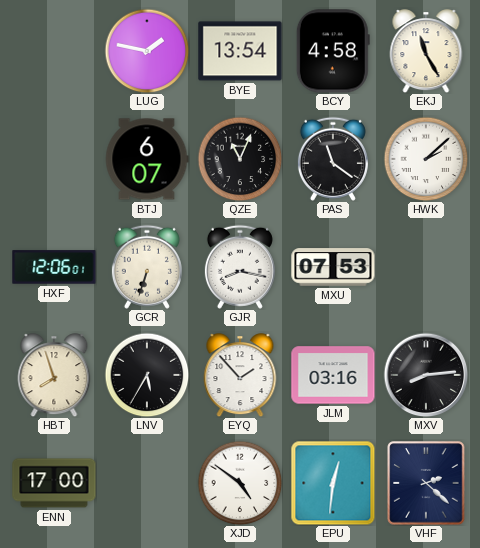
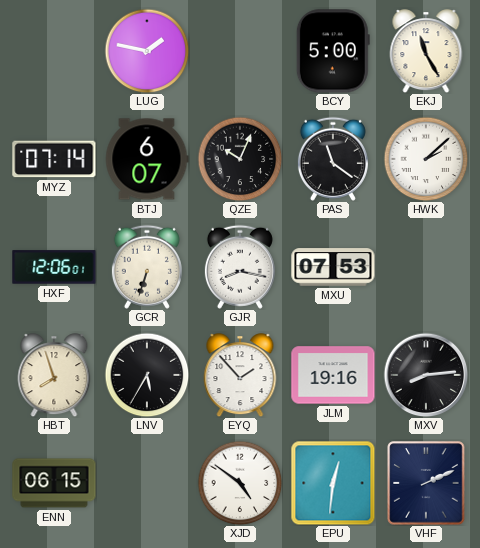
BYE: 13:54 -> none
BCY: 4:58 -> 5:00
MYZ: none -> 07:14
QZE: 11:04 -> 10:04
JLM: 03:16 -> 19:16
ENN: 17:00 -> 06:15
VHF: 2:22 -> 2:11
